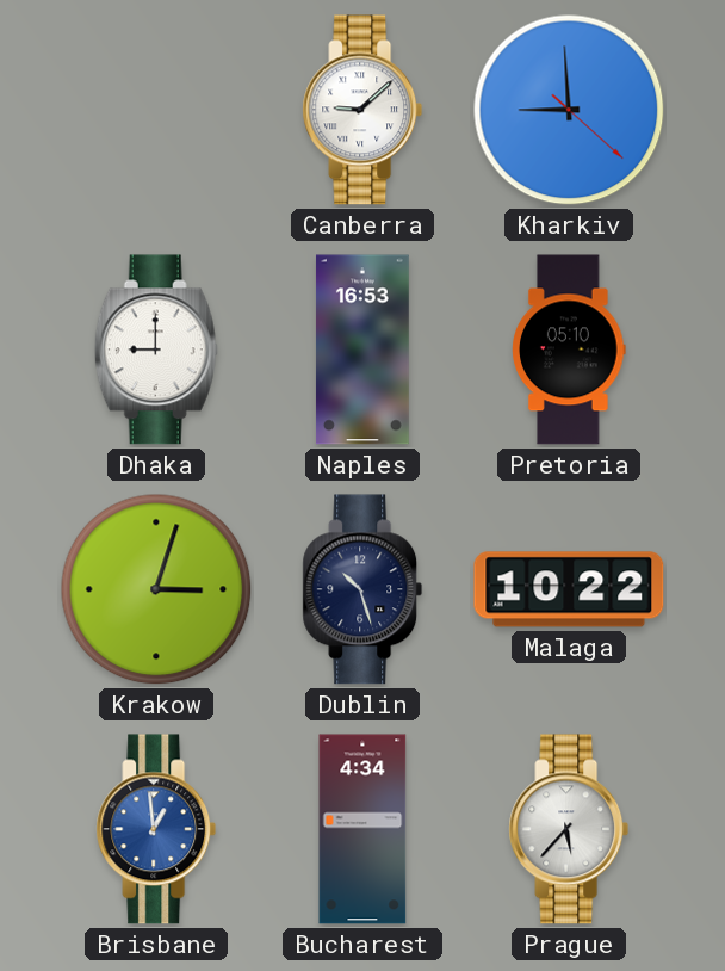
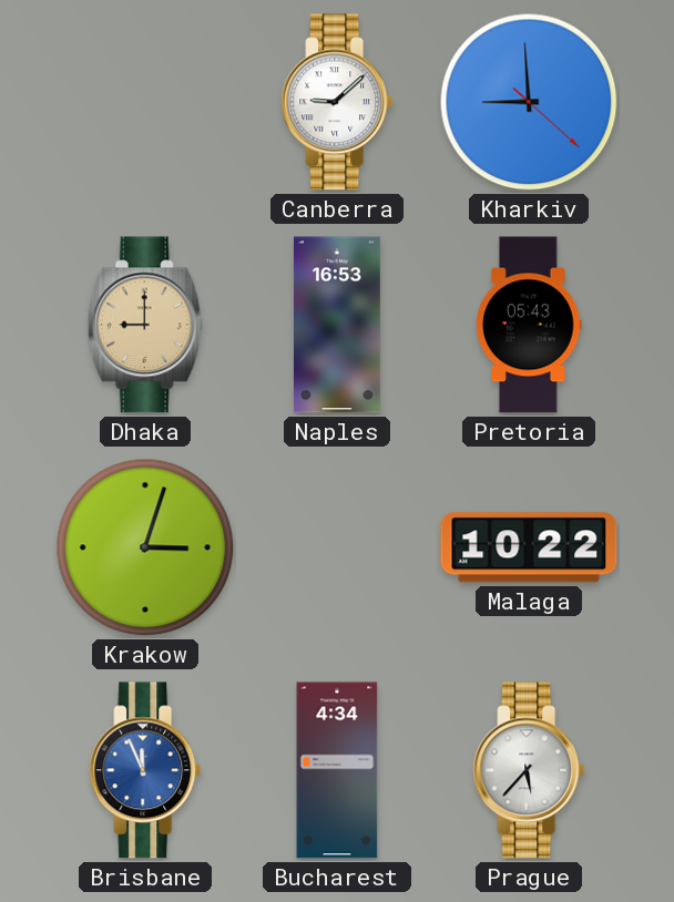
Dhaka dial: white -> champagne
Pretoria: 05:10 -> 05:43
Dublin: 10:27 -> none
Brisbane: 12:59 -> 11:56
